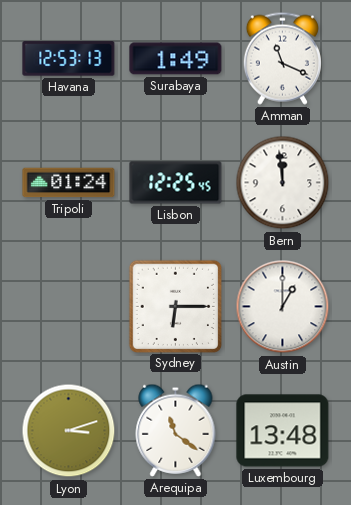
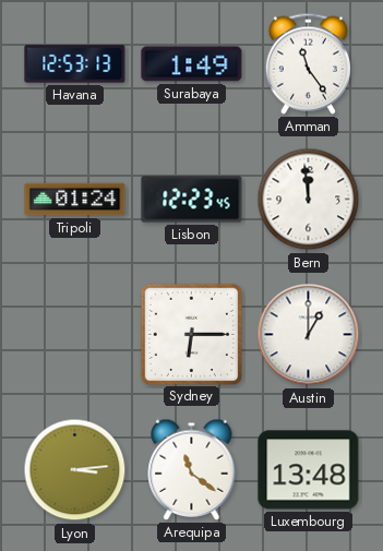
Amman: 11:19 -> 11:24
Lisbon: 12:25 -> 12:23
Lyon: 3:12 -> 3:14
